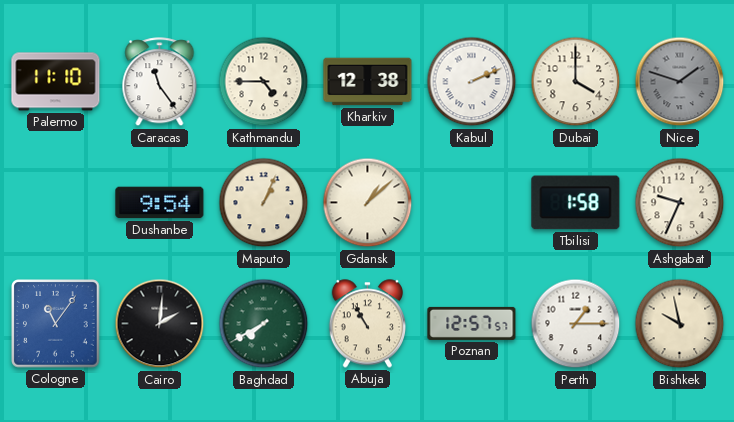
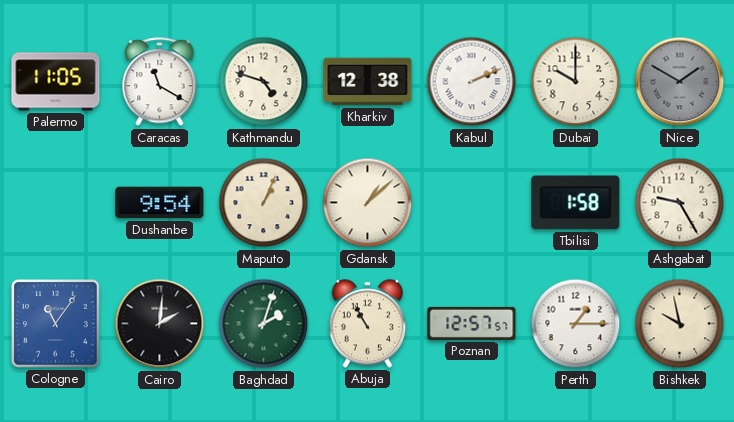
Palermo: 11:10 -> 11:05
Caracas: 11:24 -> 11:20
Kathmandu: 4:45 -> 4:48
Dubai: 4:00 -> 10:00
Nice: 1:48 -> 1:50
Ashgabat: 9:34 -> 9:25
Baghdad: 7:40 -> 2:03
